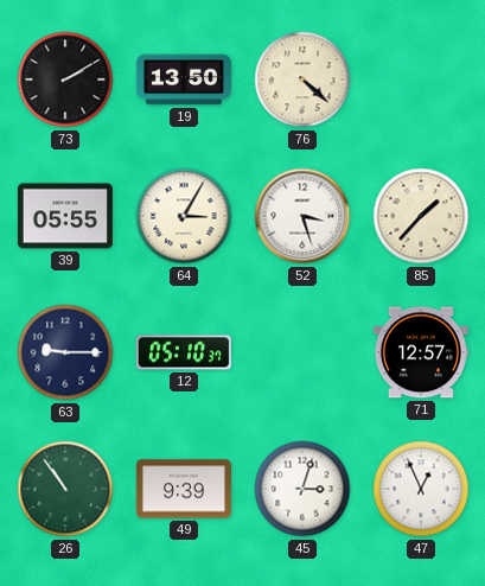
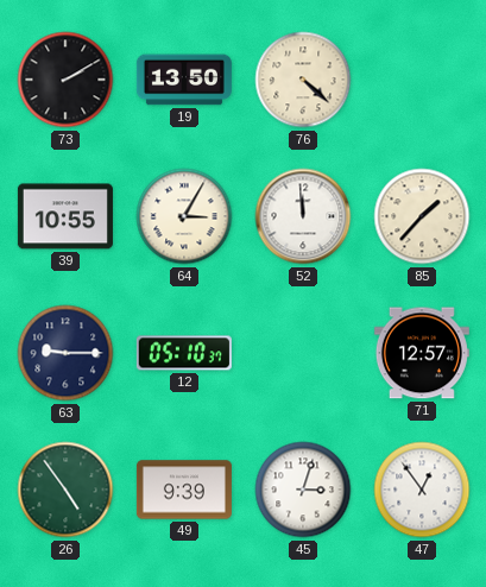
39: 05:55 -> 10:55
52: 3:27 -> 11:59
26: 10:54 -> 4:54
47: 12:56 -> 12:54
